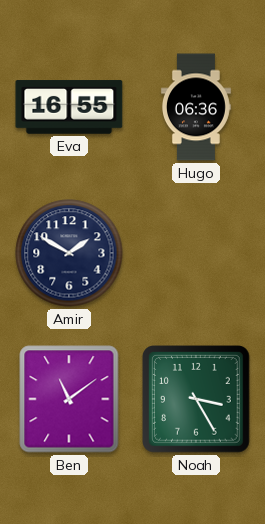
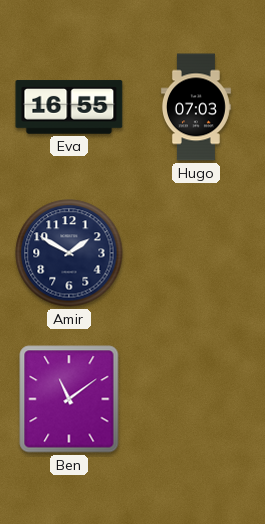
Hugo: 06:36 -> 07:03
Noah: 3:25 -> none
